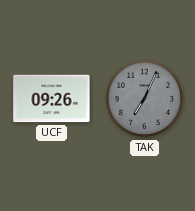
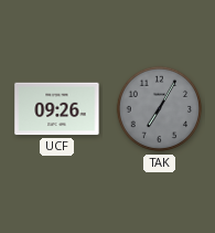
TAK: 7:04 -> 7:05
